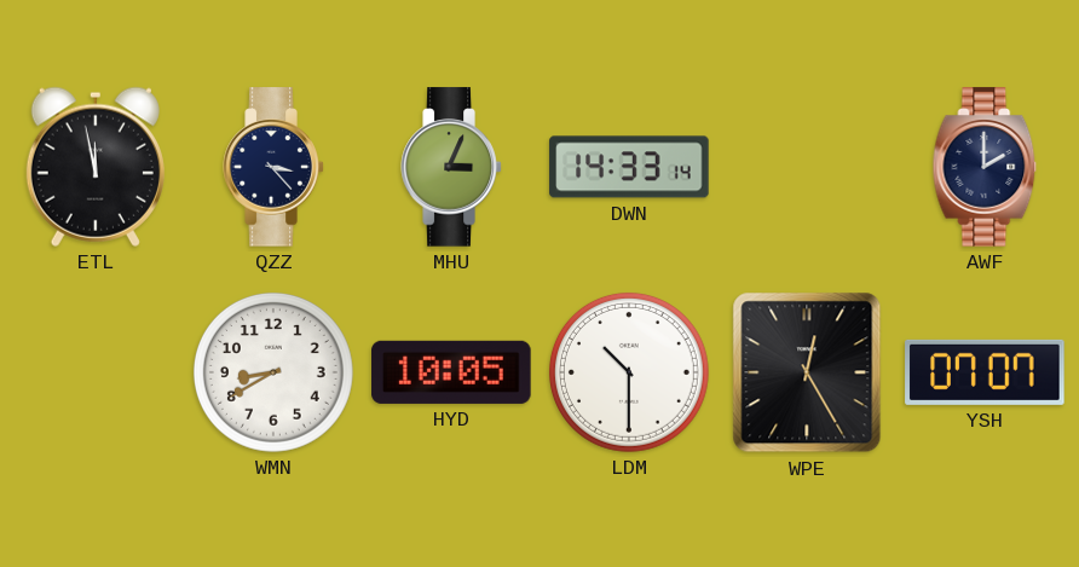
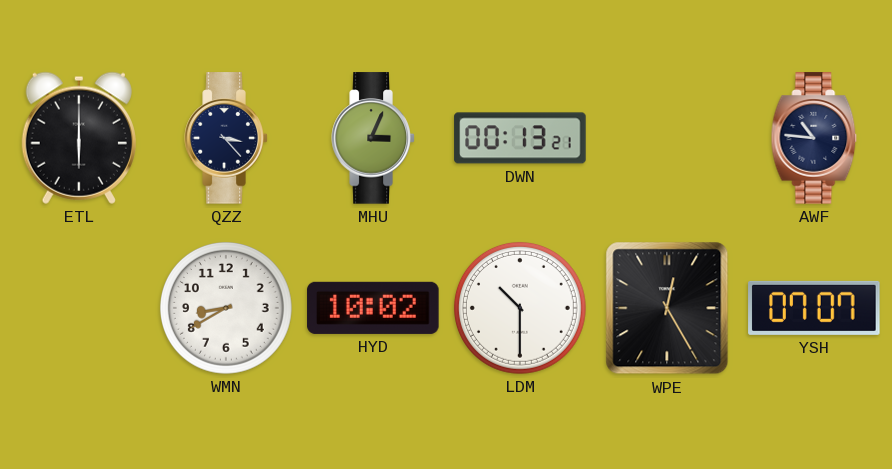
ETL: 11:58 -> 6:00
DWN: 14:33 -> 00:13
AWF: 2:00 -> 10:46
HYD: 10:05 -> 10:02
